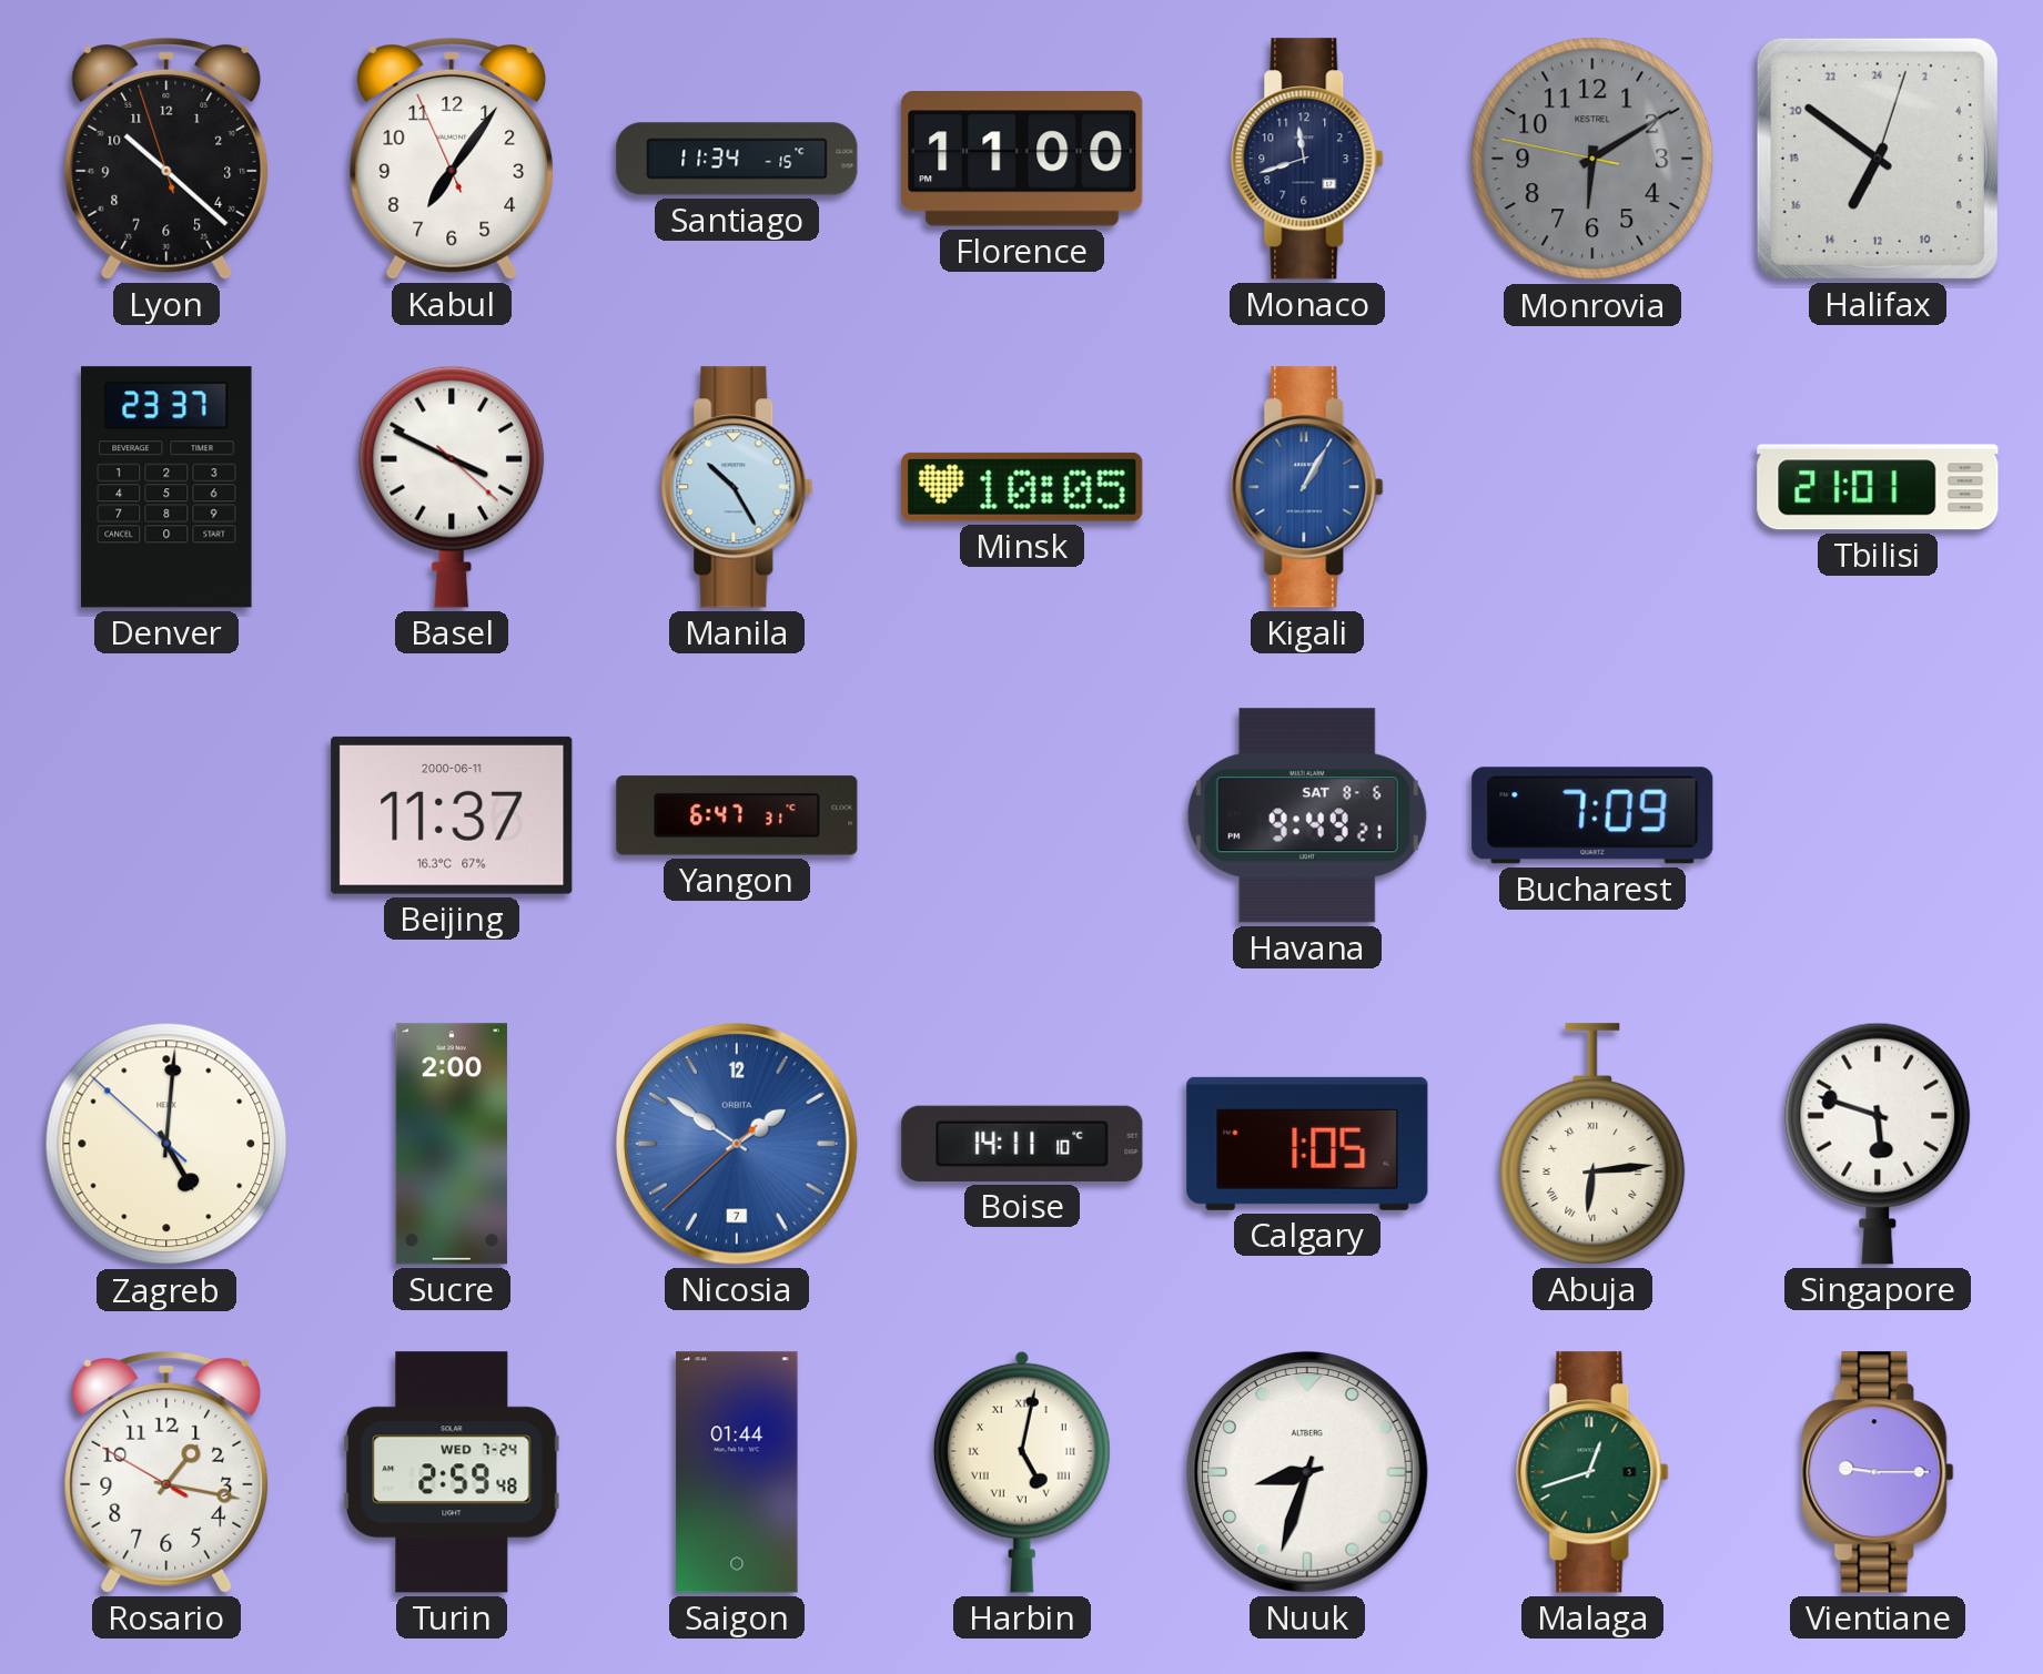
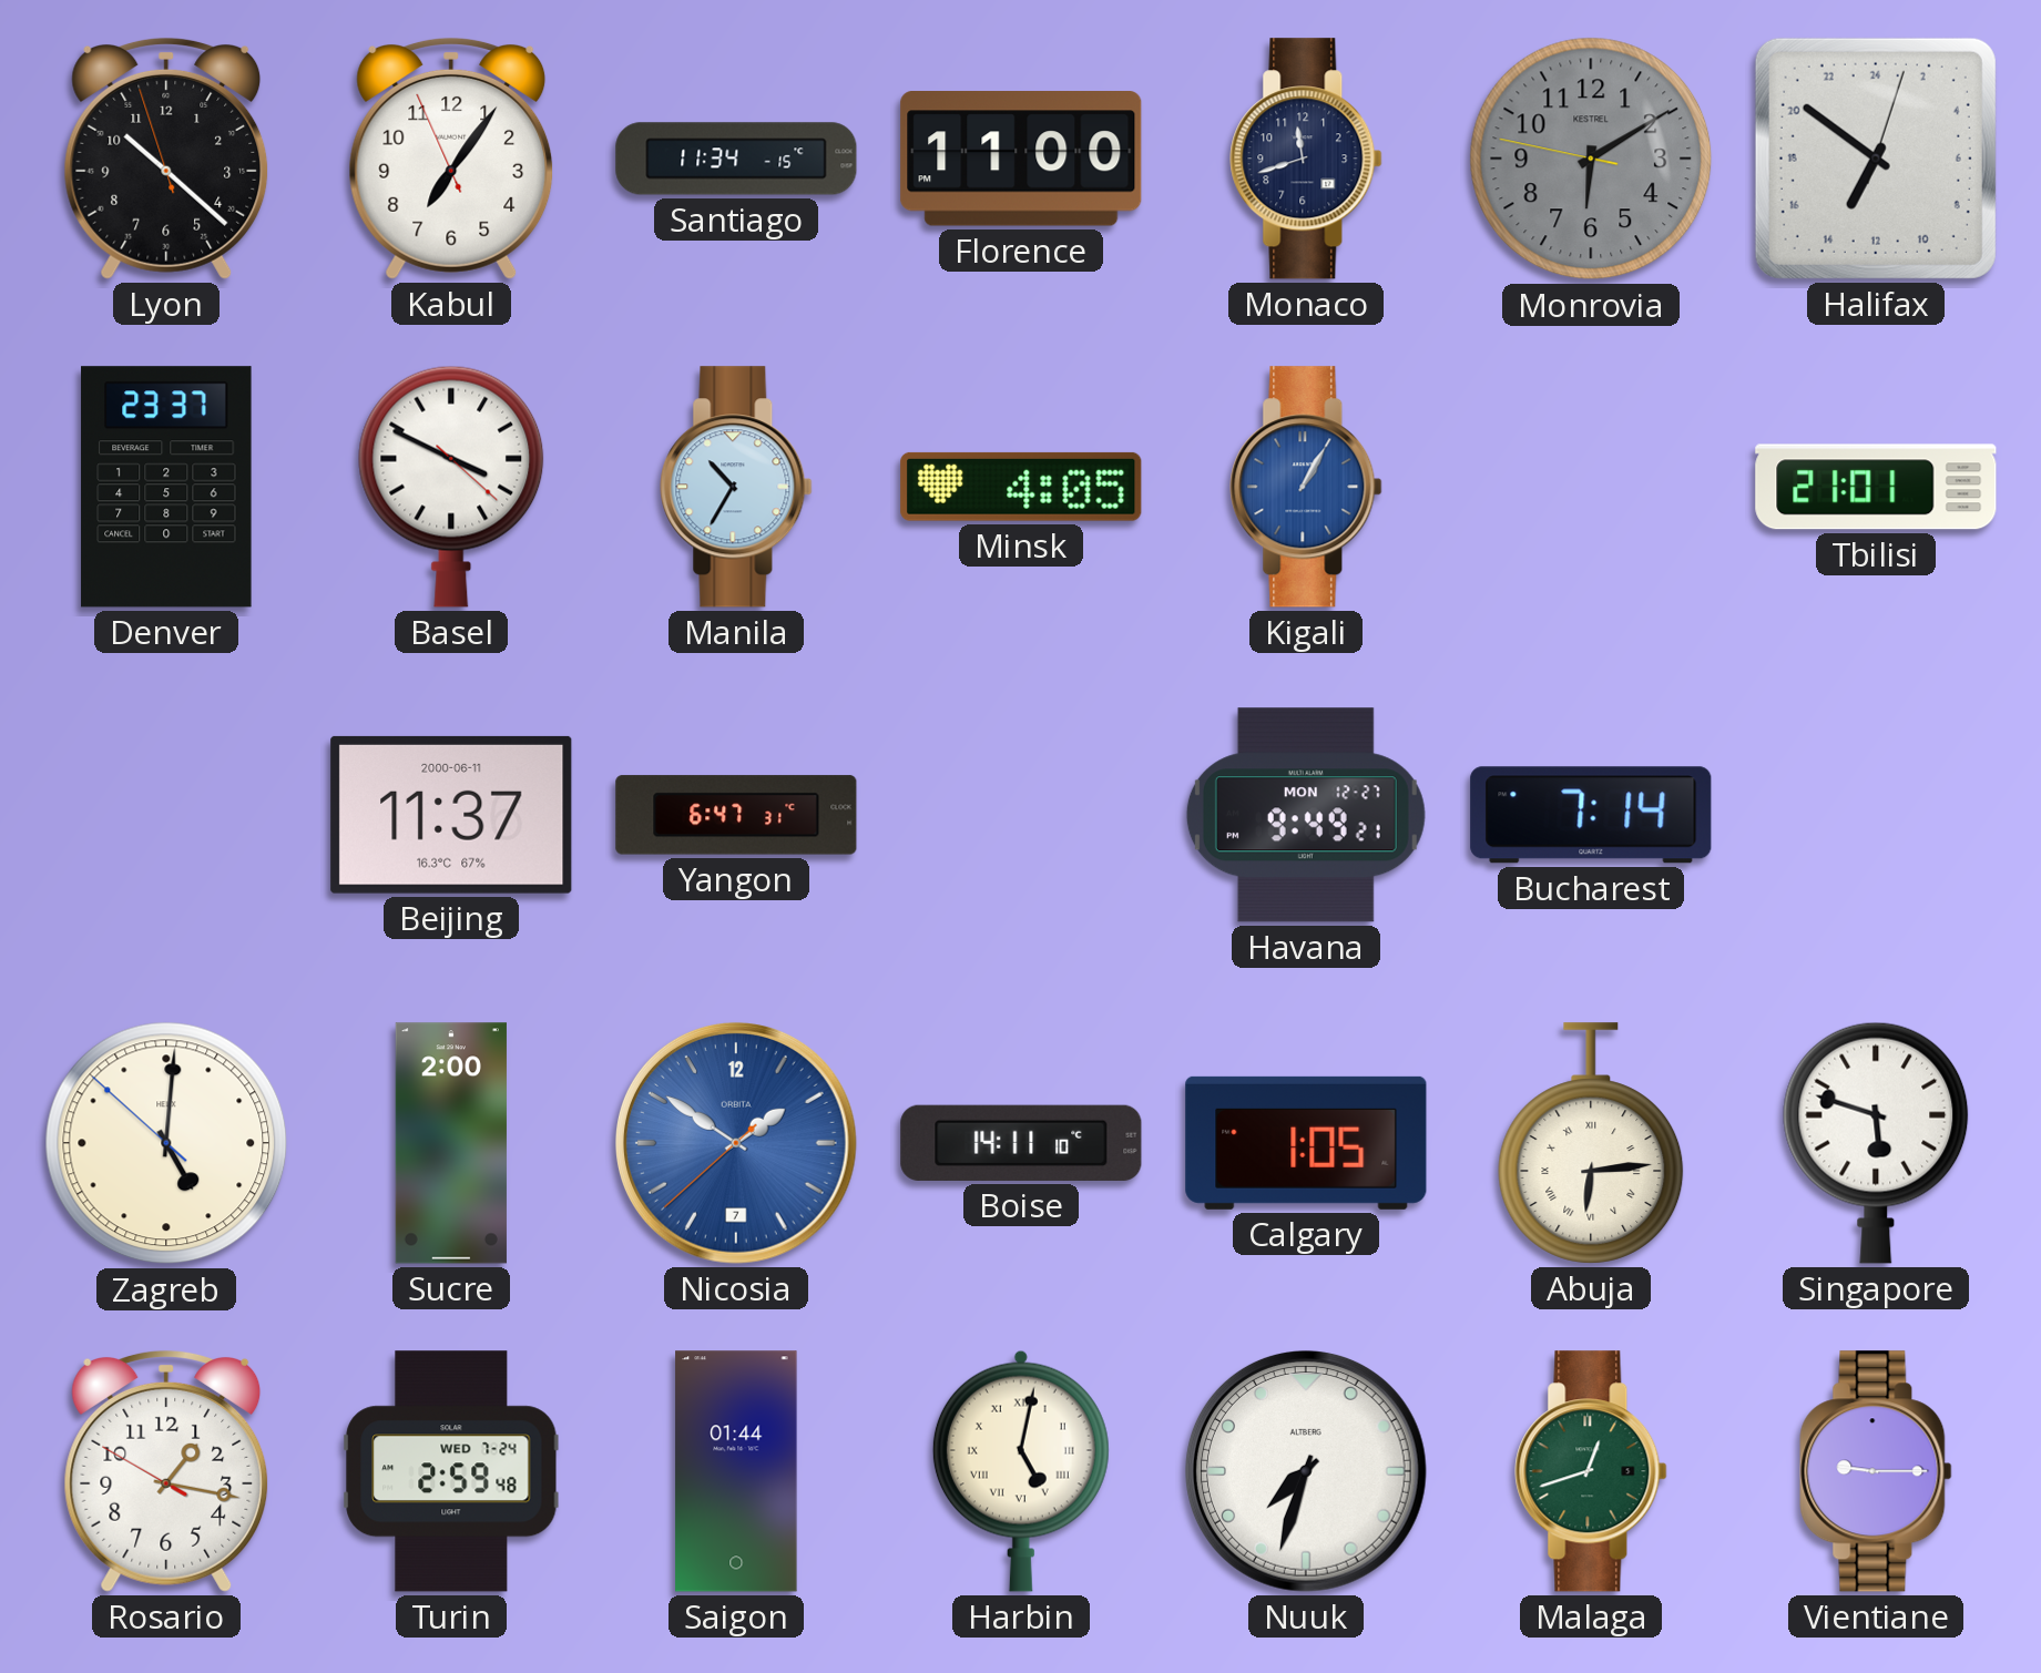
Manila: 10:25 -> 10:35
Minsk: 10:05 -> 4:05
Havana date: SAT 8-6 -> MON 12-27
Bucharest: 7:09 -> 7:14
Nuuk: 8:33 -> 7:33
